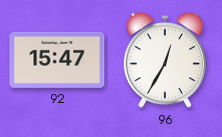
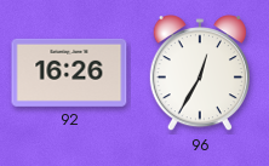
92: 15:47 -> 16:26
